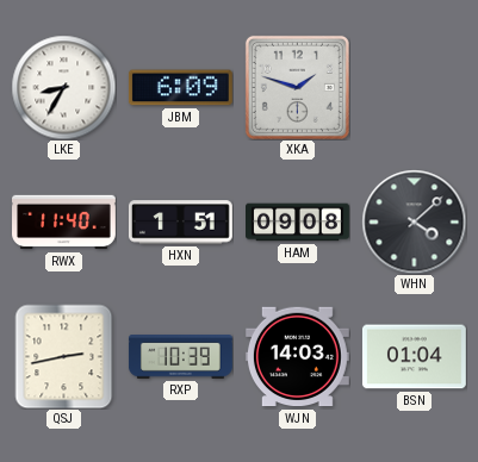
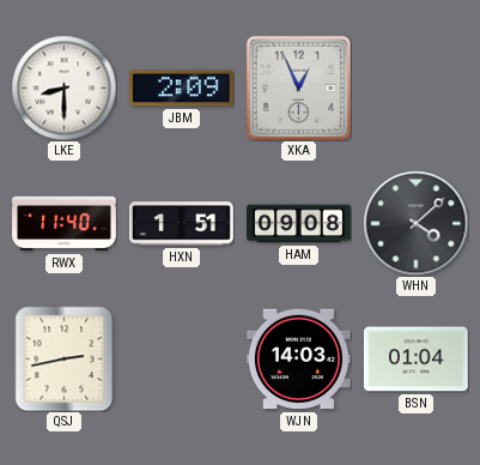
LKE: 8:35 -> 8:30
JBM: 6:09 -> 2:09
XKA: 1:48 -> 12:56
RXP: 10:39 -> none
